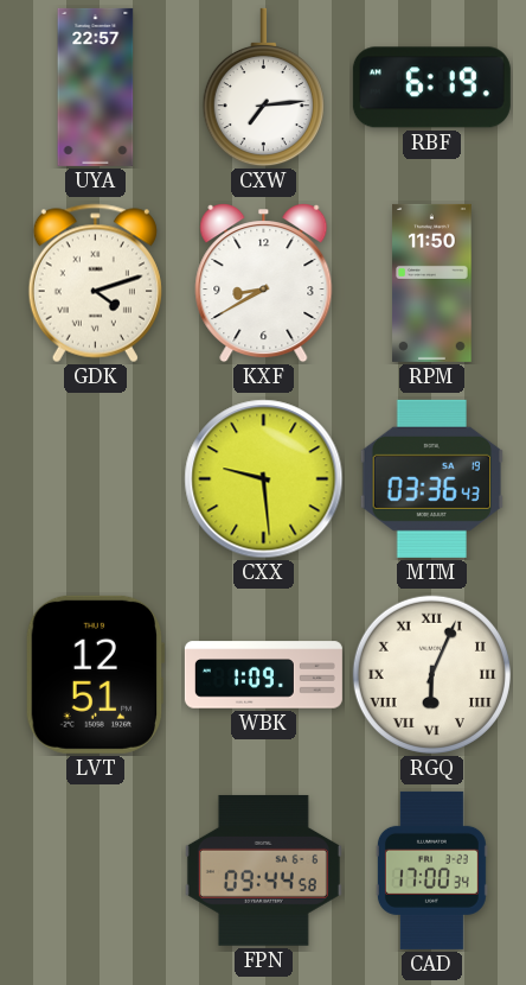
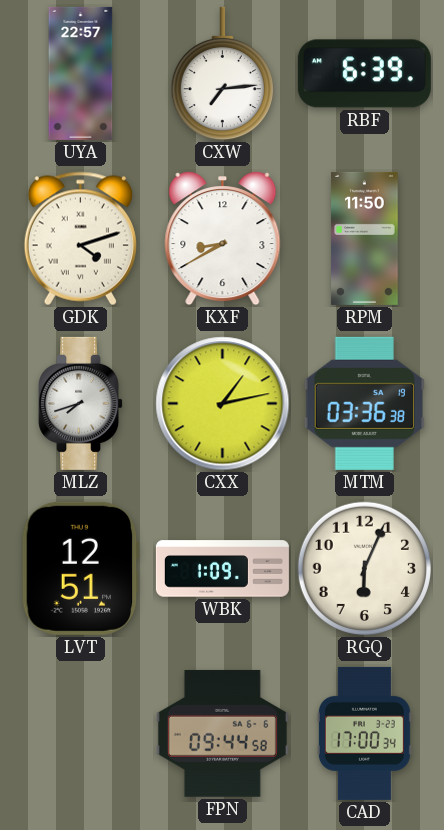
RBF: 6:19 -> 6:39
MLZ: none -> 7:42
CXX: 9:29 -> 1:13
MTM: 03:36:43 -> 03:36:38
RGQ numerals: Roman -> Arabic
